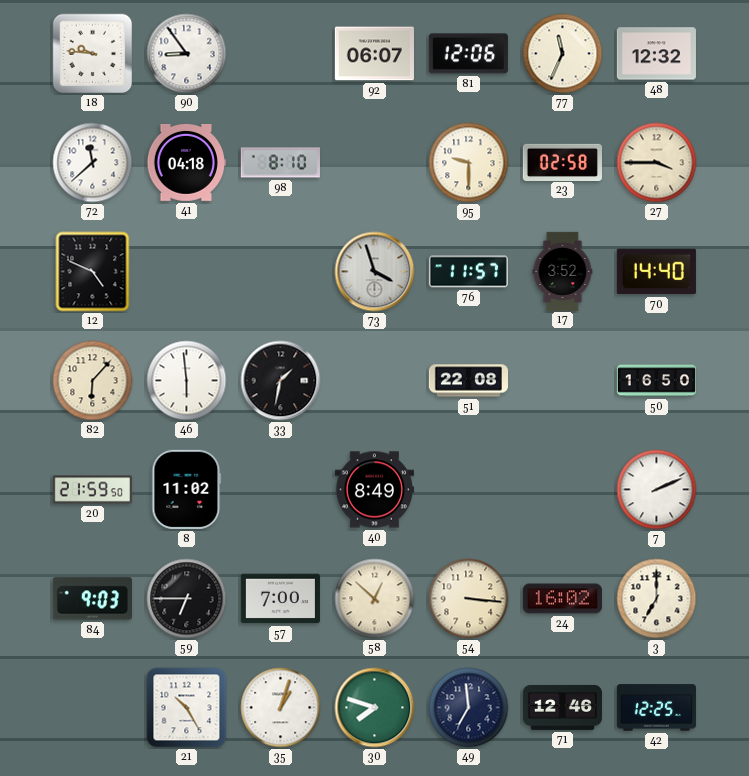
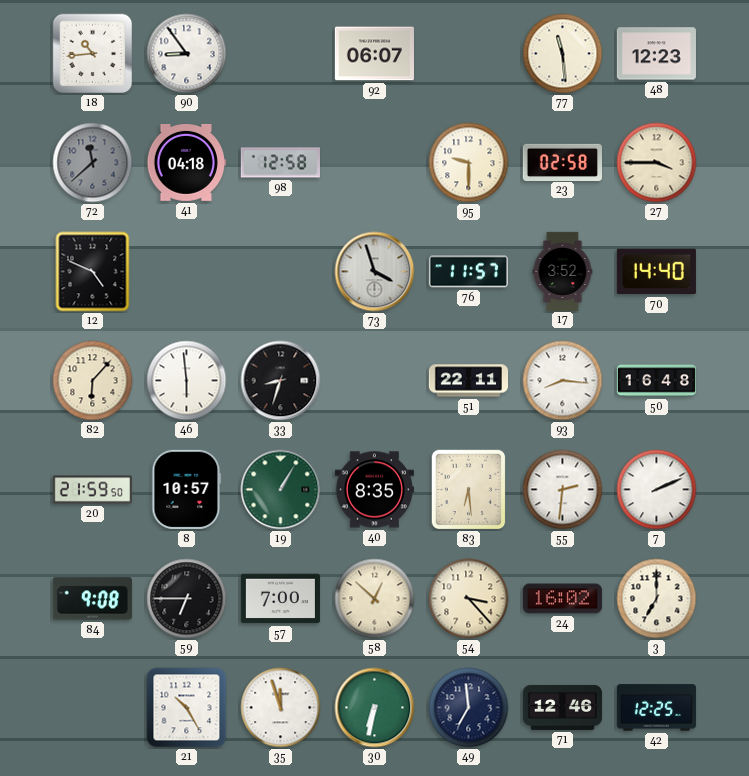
18: 9:46 -> 10:44
81: 12:06 -> none
77: 11:34 -> 11:29
48: 12:32 -> 12:23
72 dial: white -> grey
98: 8:10 -> 12:58
33: 1:32 -> 8:33
51: 22:08 -> 22:11
93: none -> 8:16
50: 16:50 -> 16:48
8: 11:02 -> 10:57
19: none -> 1:05
40: 8:49 -> 8:35
83: none -> 6:29
55: none -> 2:31
84: 9:03 -> 9:08
54: 3:16 -> 3:23
35: 1:03 -> 11:57
30: 7:48 -> 6:32
